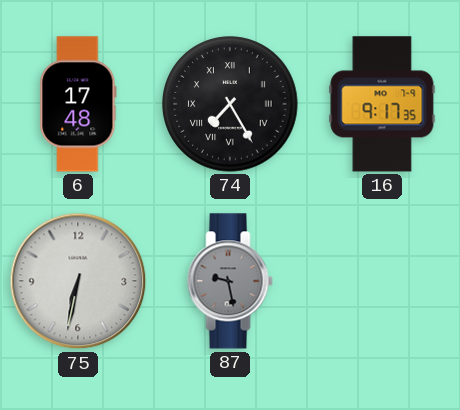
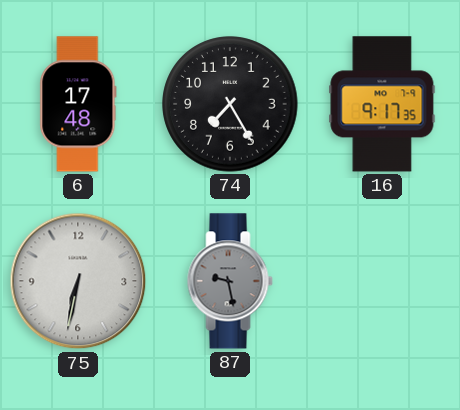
74 numerals: Roman -> Arabic
